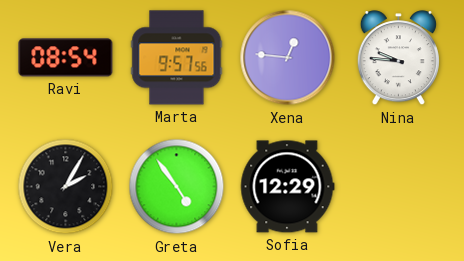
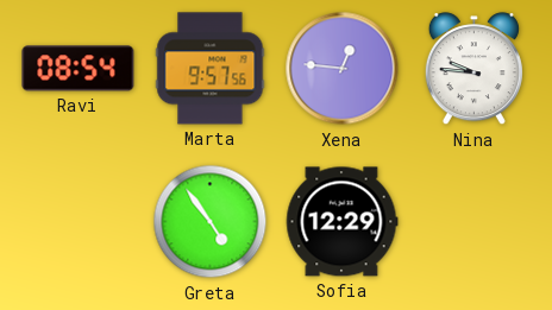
Vera: 2:05 -> none
